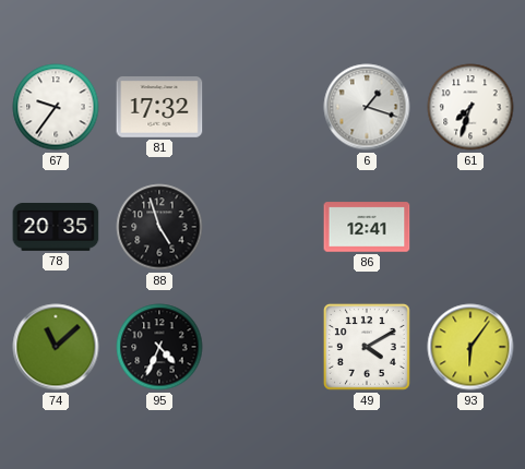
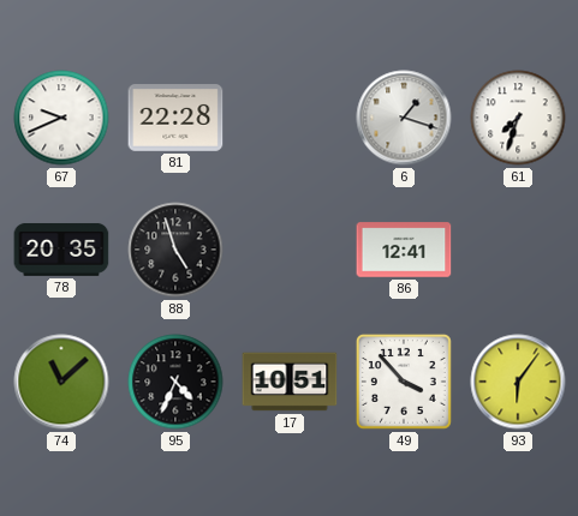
67: 9:36 -> 9:41
81: 17:32 -> 22:28
17: none -> 10:51
49: 4:10 -> 3:53
